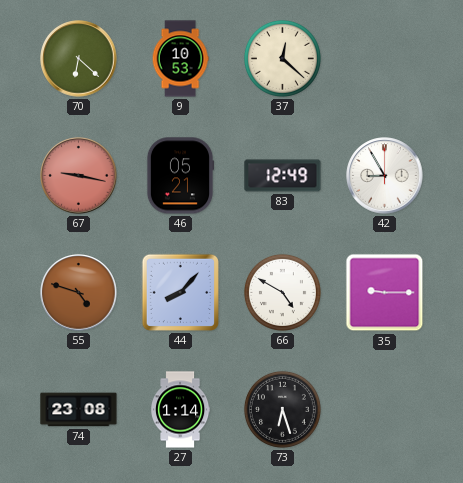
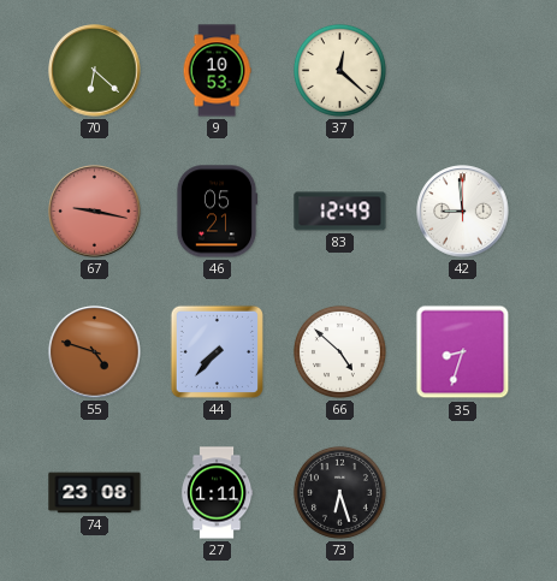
42: 8:55 -> 8:59
44: 8:07 -> 7:37
66: 4:50 -> 4:52
35: 9:15 -> 8:33
27: 1:14 -> 1:11
